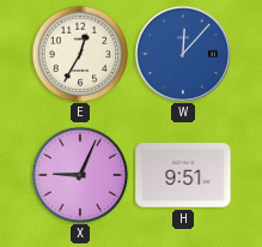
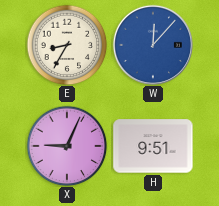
E: 12:35 -> 8:35
